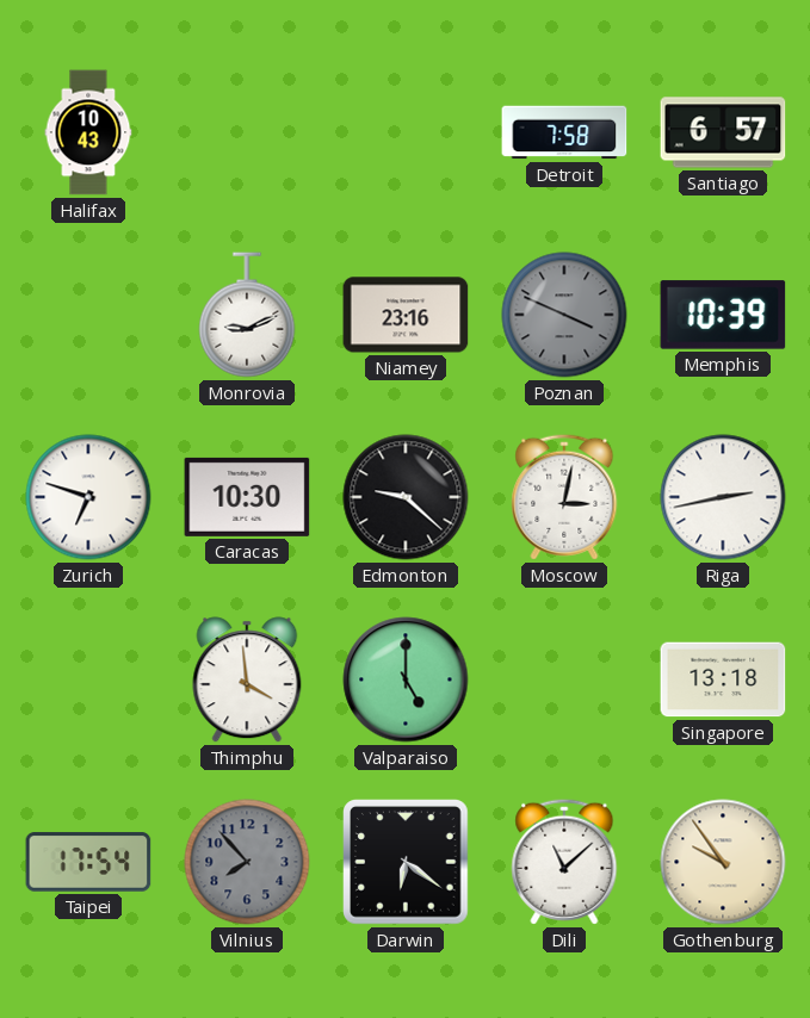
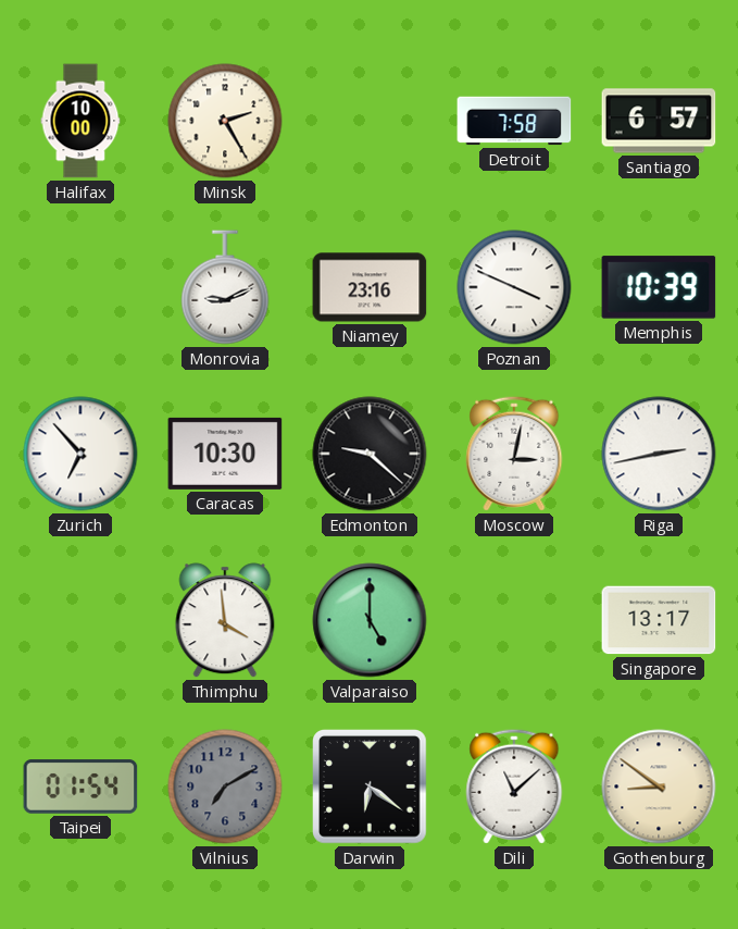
Halifax: 10:43 -> 10:00
Minsk: none -> 2:25
Poznan dial: grey -> white
Zurich: 6:48 -> 6:53
Singapore: 13:18 -> 13:17
Taipei: 17:54 -> 01:54
Vilnius: 7:53 -> 7:10
Gothenburg: 9:54 -> 8:51
